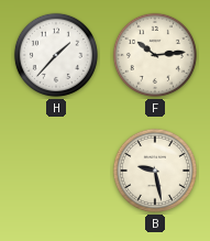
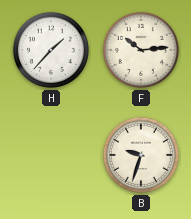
B: 9:28 -> 9:33
